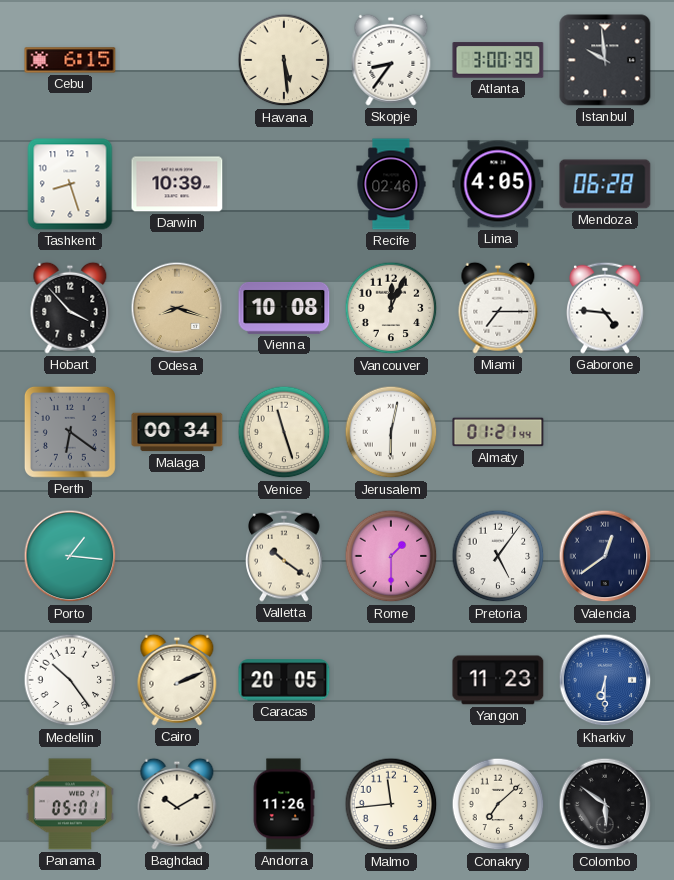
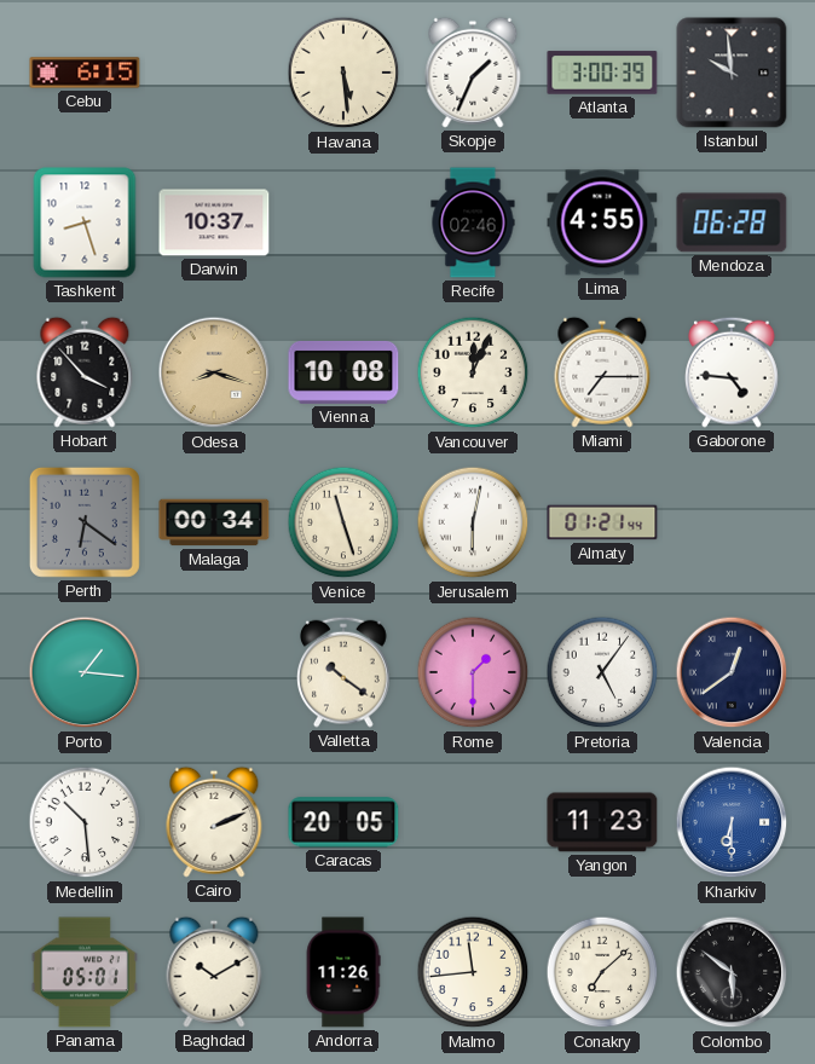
Skopje: 8:36 -> 1:34
Darwin: 10:39 -> 10:37
Lima: 4:05 -> 4:55
Medellin: 10:24 -> 10:29
